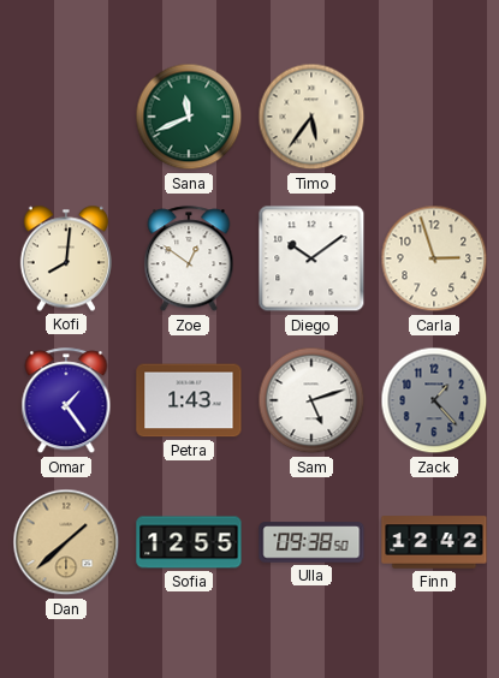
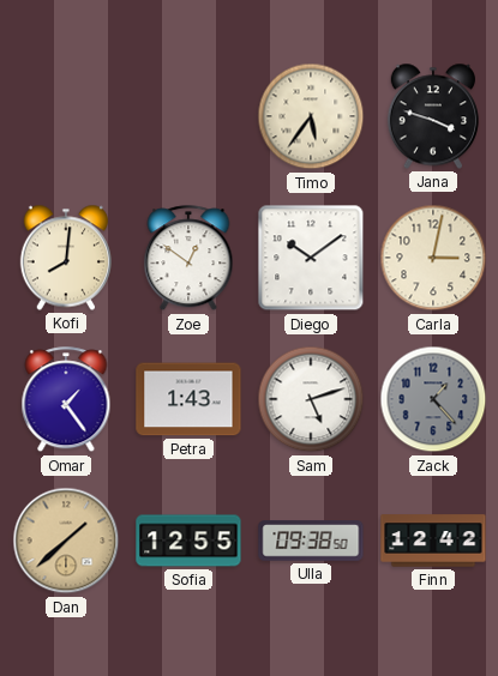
Sana: 11:41 -> none
Jana: none -> 3:48
Carla: 2:57 -> 3:02
